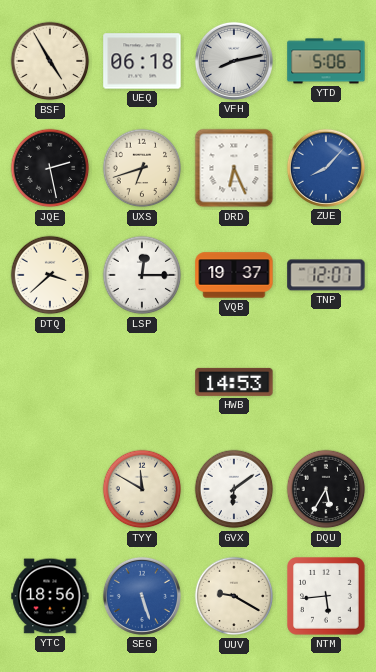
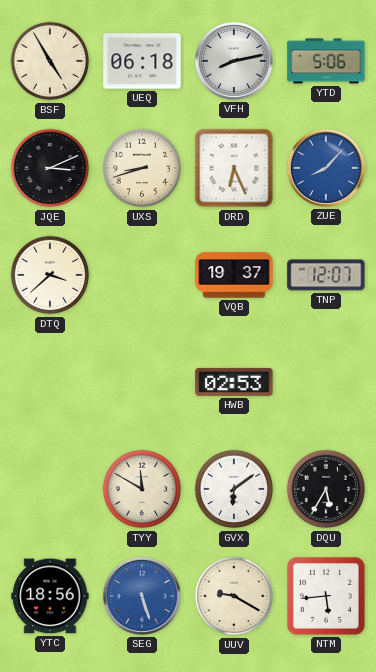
JQE: 2:28 -> 3:11
UXS: 6:42 -> 8:42
LSP: 12:15 -> none
HWB: 14:53 -> 02:53
